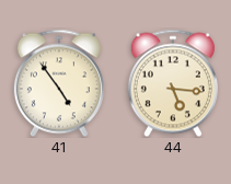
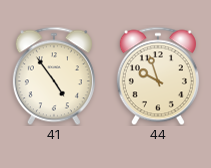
44: 5:16 -> 9:57
